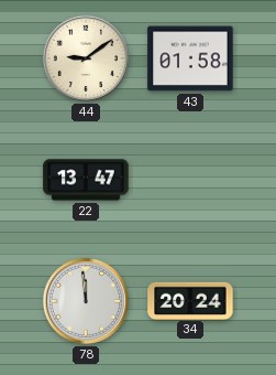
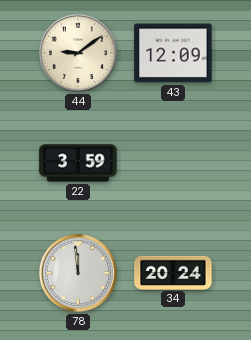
43: 01:58 -> 12:09
22: 13:47 -> 3:59
